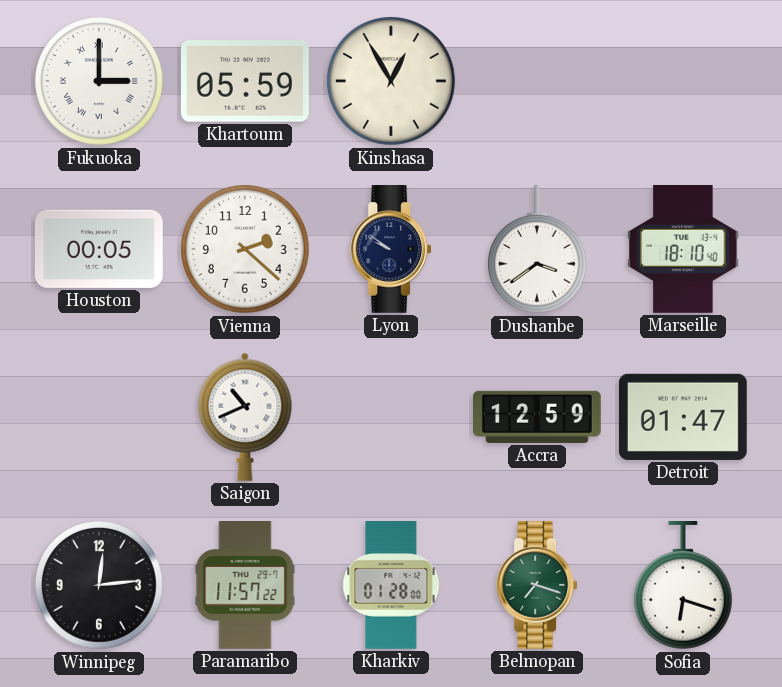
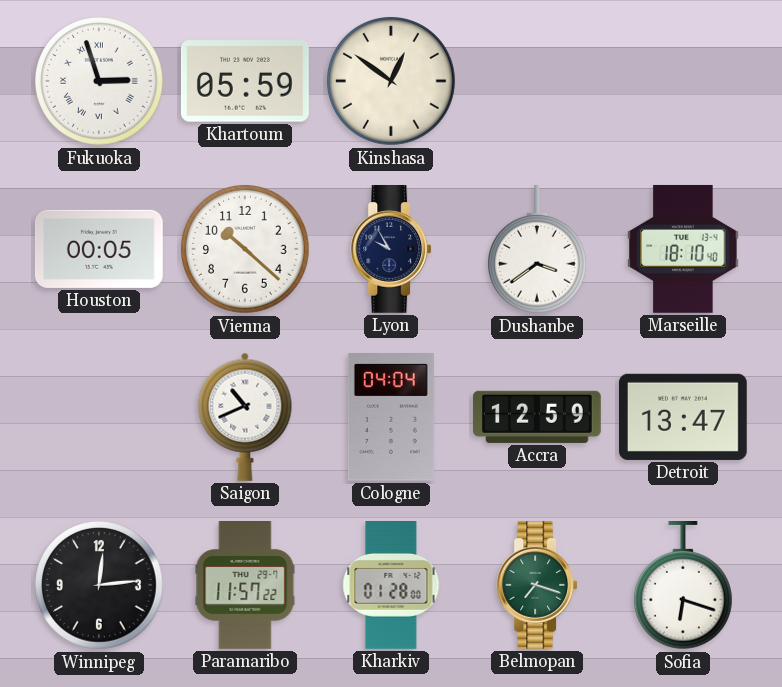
Fukuoka: 3:00 -> 2:57
Kinshasa: 12:55 -> 12:51
Vienna: 2:22 -> 10:22
Lyon: 9:51 -> 9:55
Cologne: none -> 04:04
Detroit: 01:47 -> 13:47
